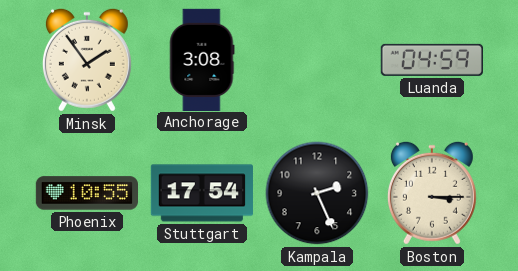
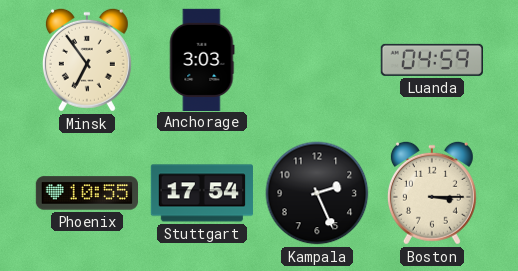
Minsk: 1:54 -> 6:54
Anchorage: 3:08 -> 3:03
